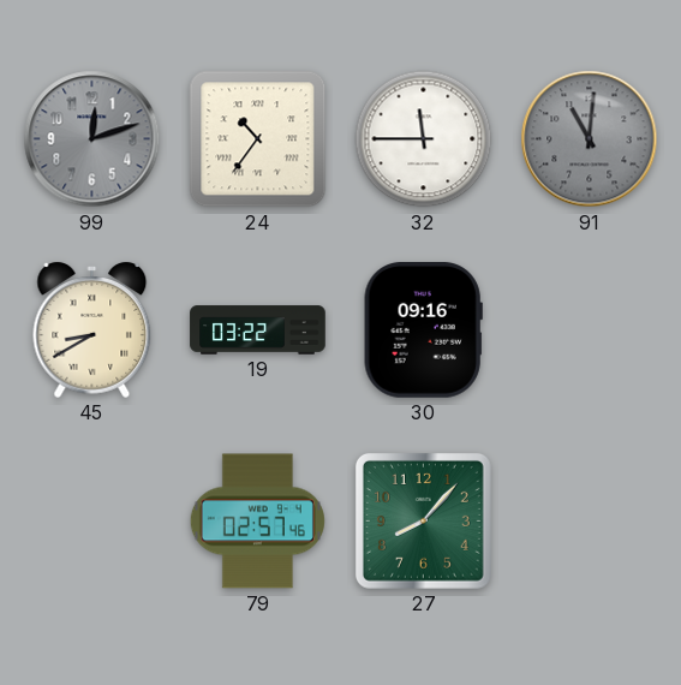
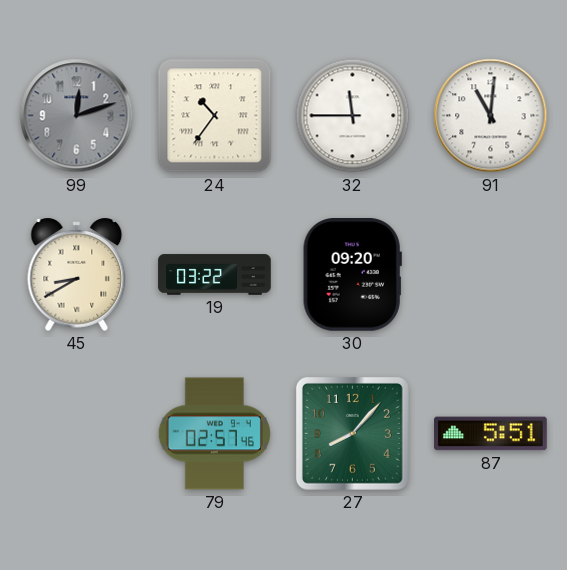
91 dial: grey -> white
30: 09:16 -> 09:20
87: none -> 5:51
